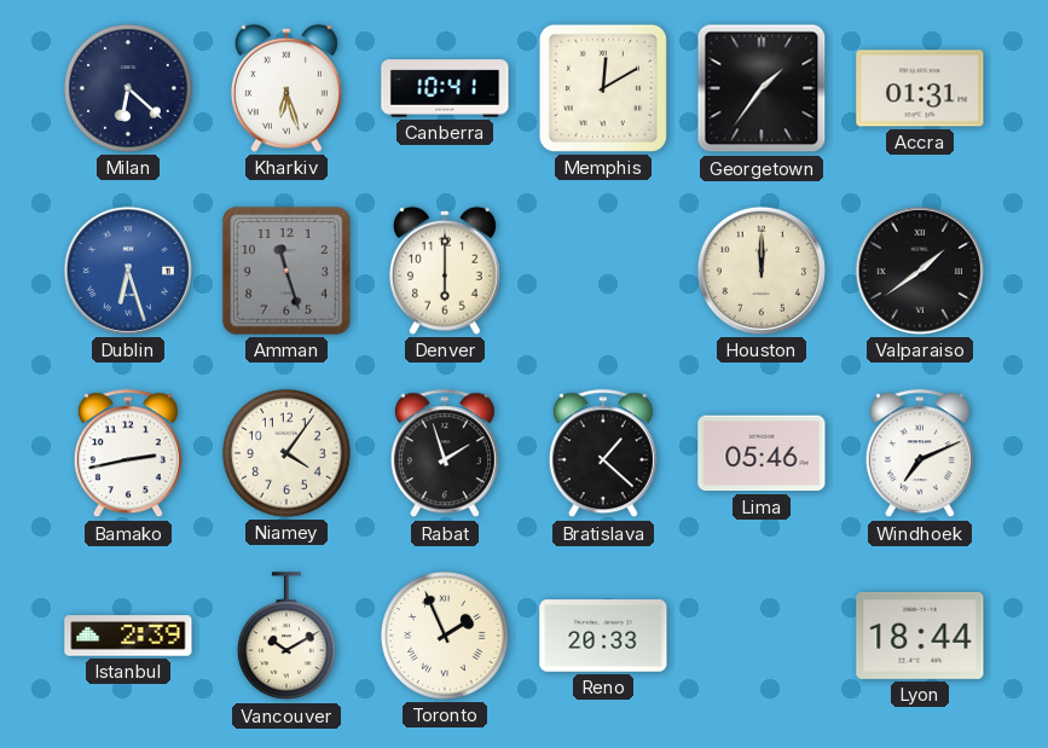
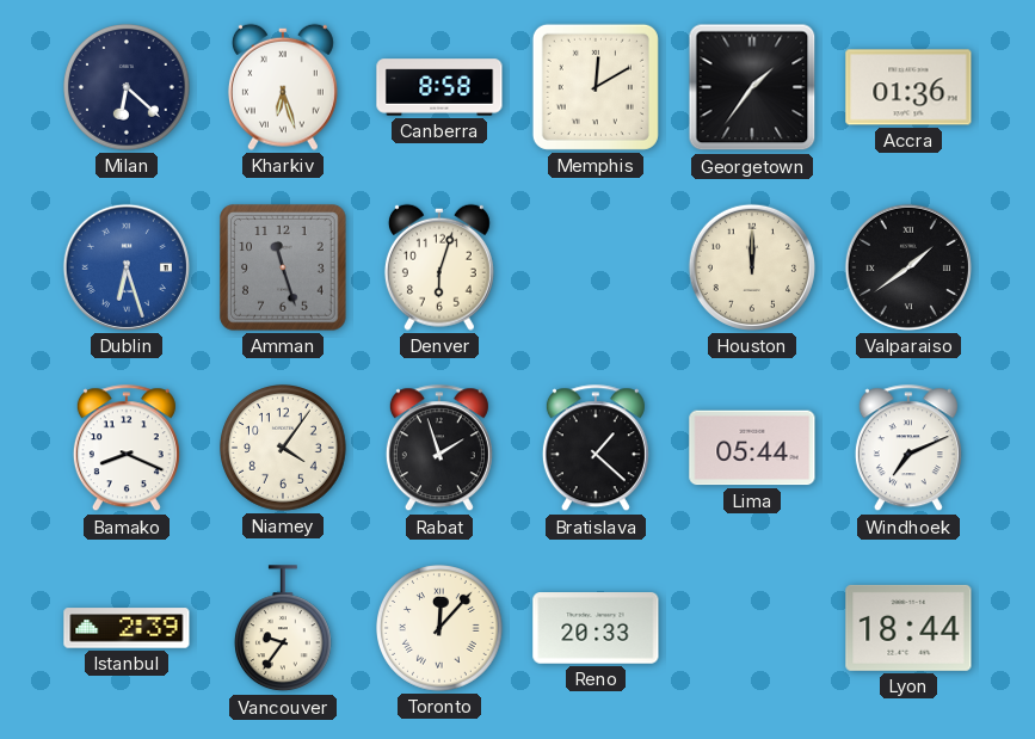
Canberra: 10:41 -> 8:58
Accra: 01:31 -> 01:36
Denver: 6:00 -> 6:03
Bamako: 2:43 -> 8:19
Lima: 05:46 -> 05:44
Vancouver: 10:10 -> 9:36
Toronto: 1:56 -> 12:07
